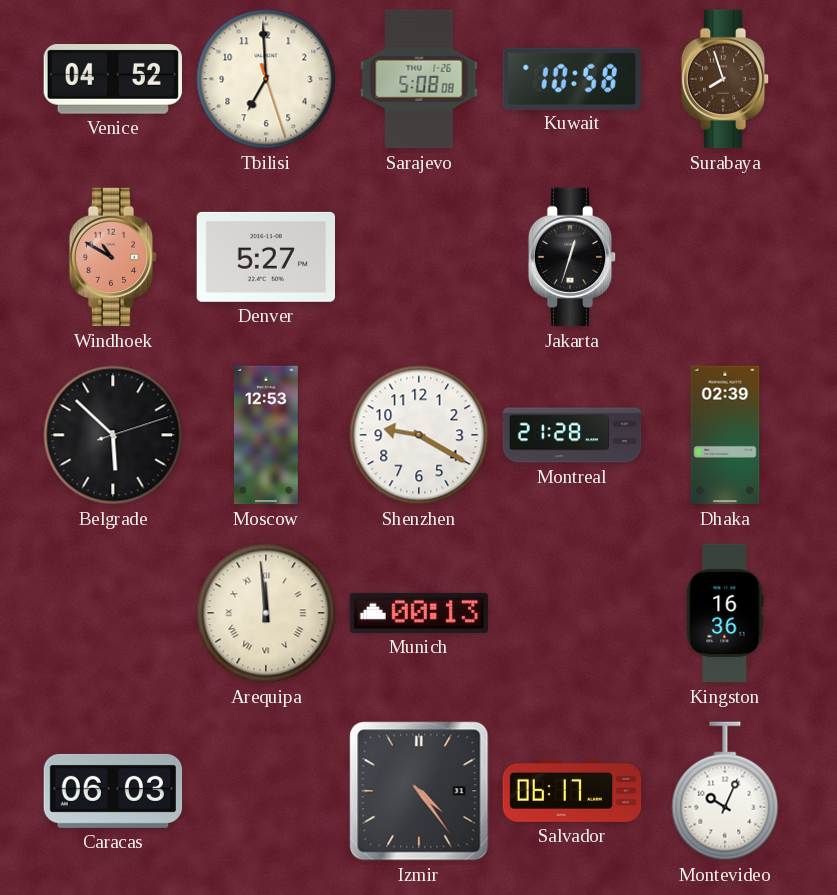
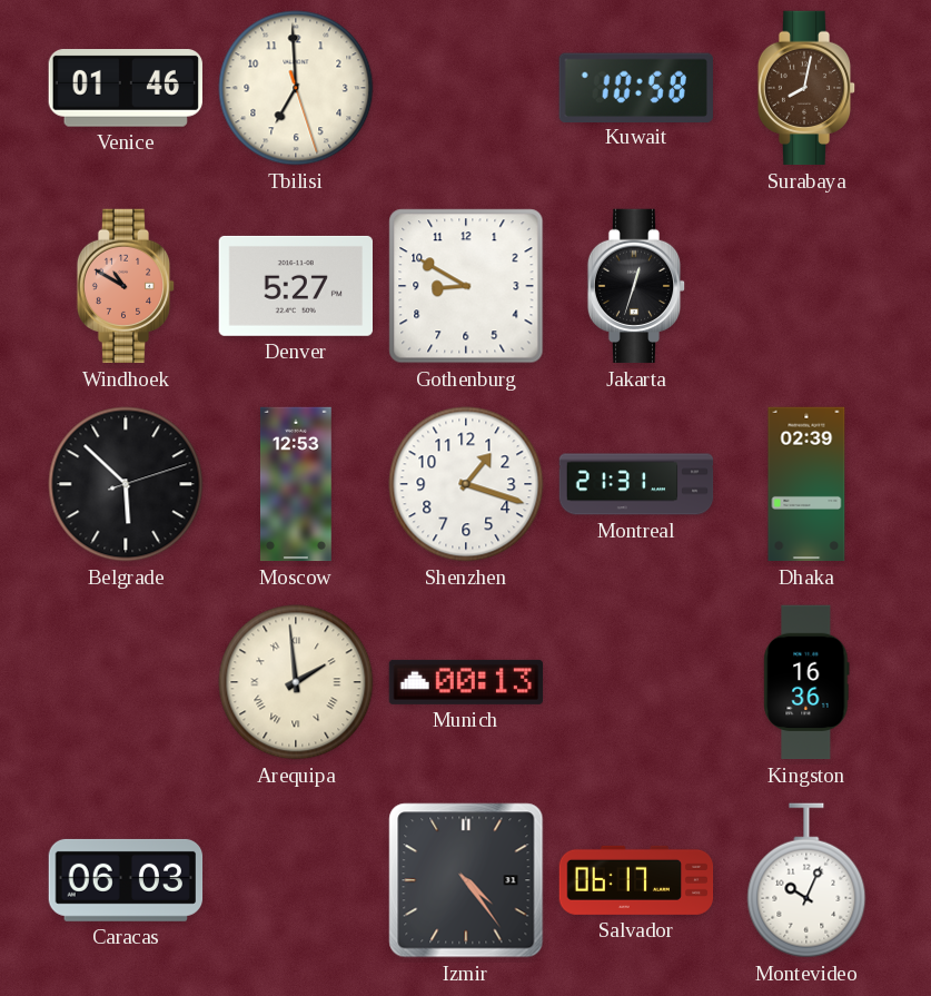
Venice: 04:52 -> 01:46
Sarajevo: 5:08 -> none
Surabaya: 7:57 -> 8:02
Gothenburg: none -> 8:50
Shenzhen: 9:20 -> 1:18
Montreal: 21:28 -> 21:31
Arequipa: 11:59 -> 1:59
